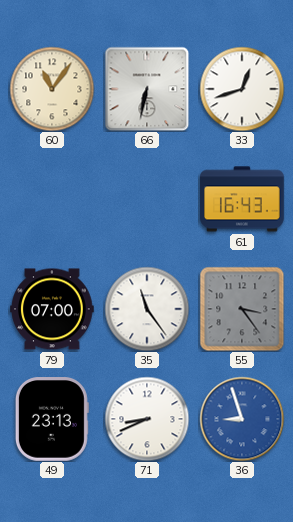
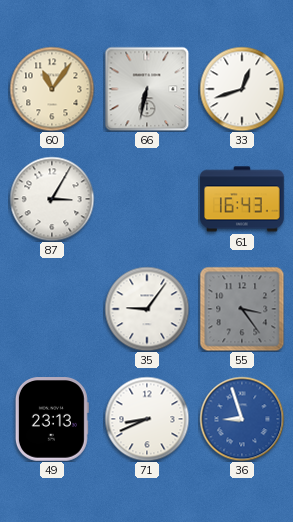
87: none -> 3:05
79: 07:00 -> none
35: 11:24 -> 9:06
